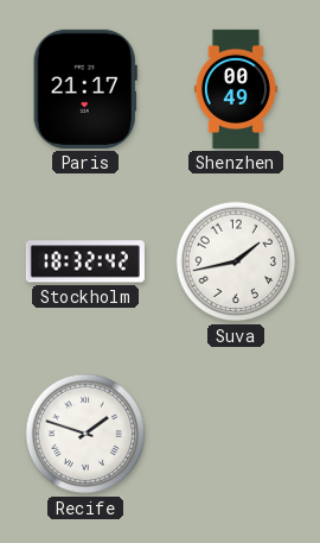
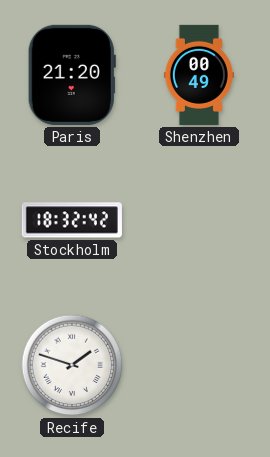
Paris: 21:17 -> 21:20
Suva: 1:43 -> none
